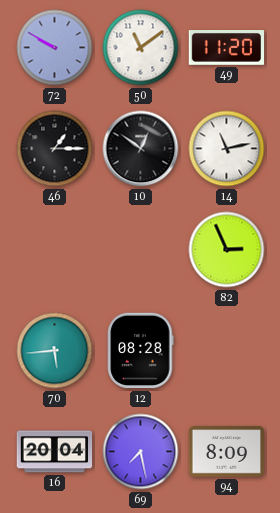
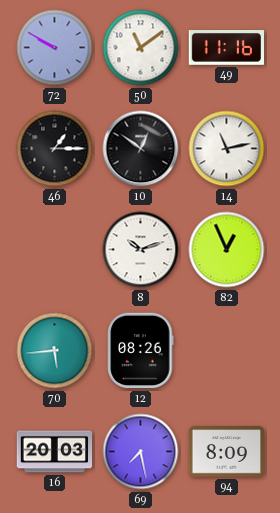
49: 11:20 -> 11:16
8: none -> 10:12
82: 2:56 -> 12:56
12: 08:28 -> 08:26
16: 20:04 -> 20:03
